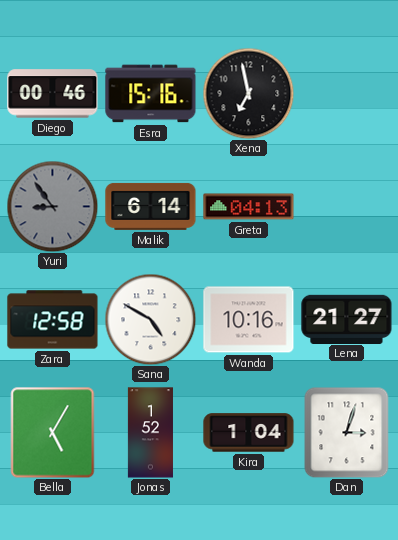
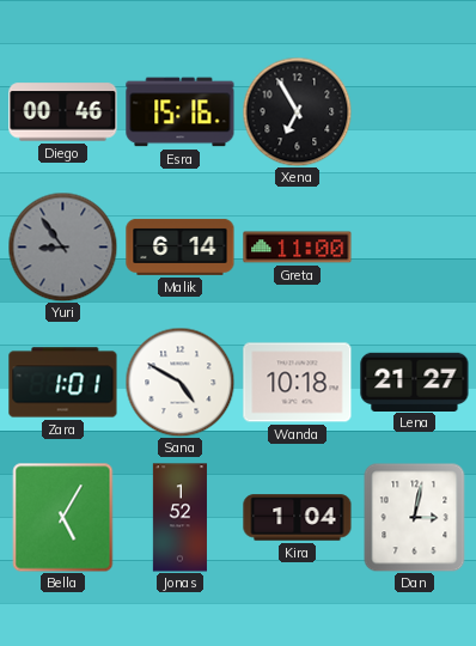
Xena: 6:58 -> 6:55
Greta: 04:13 -> 11:00
Zara: 12:58 -> 1:01
Wanda: 10:16 -> 10:18
Dan: 3:03 -> 3:02
